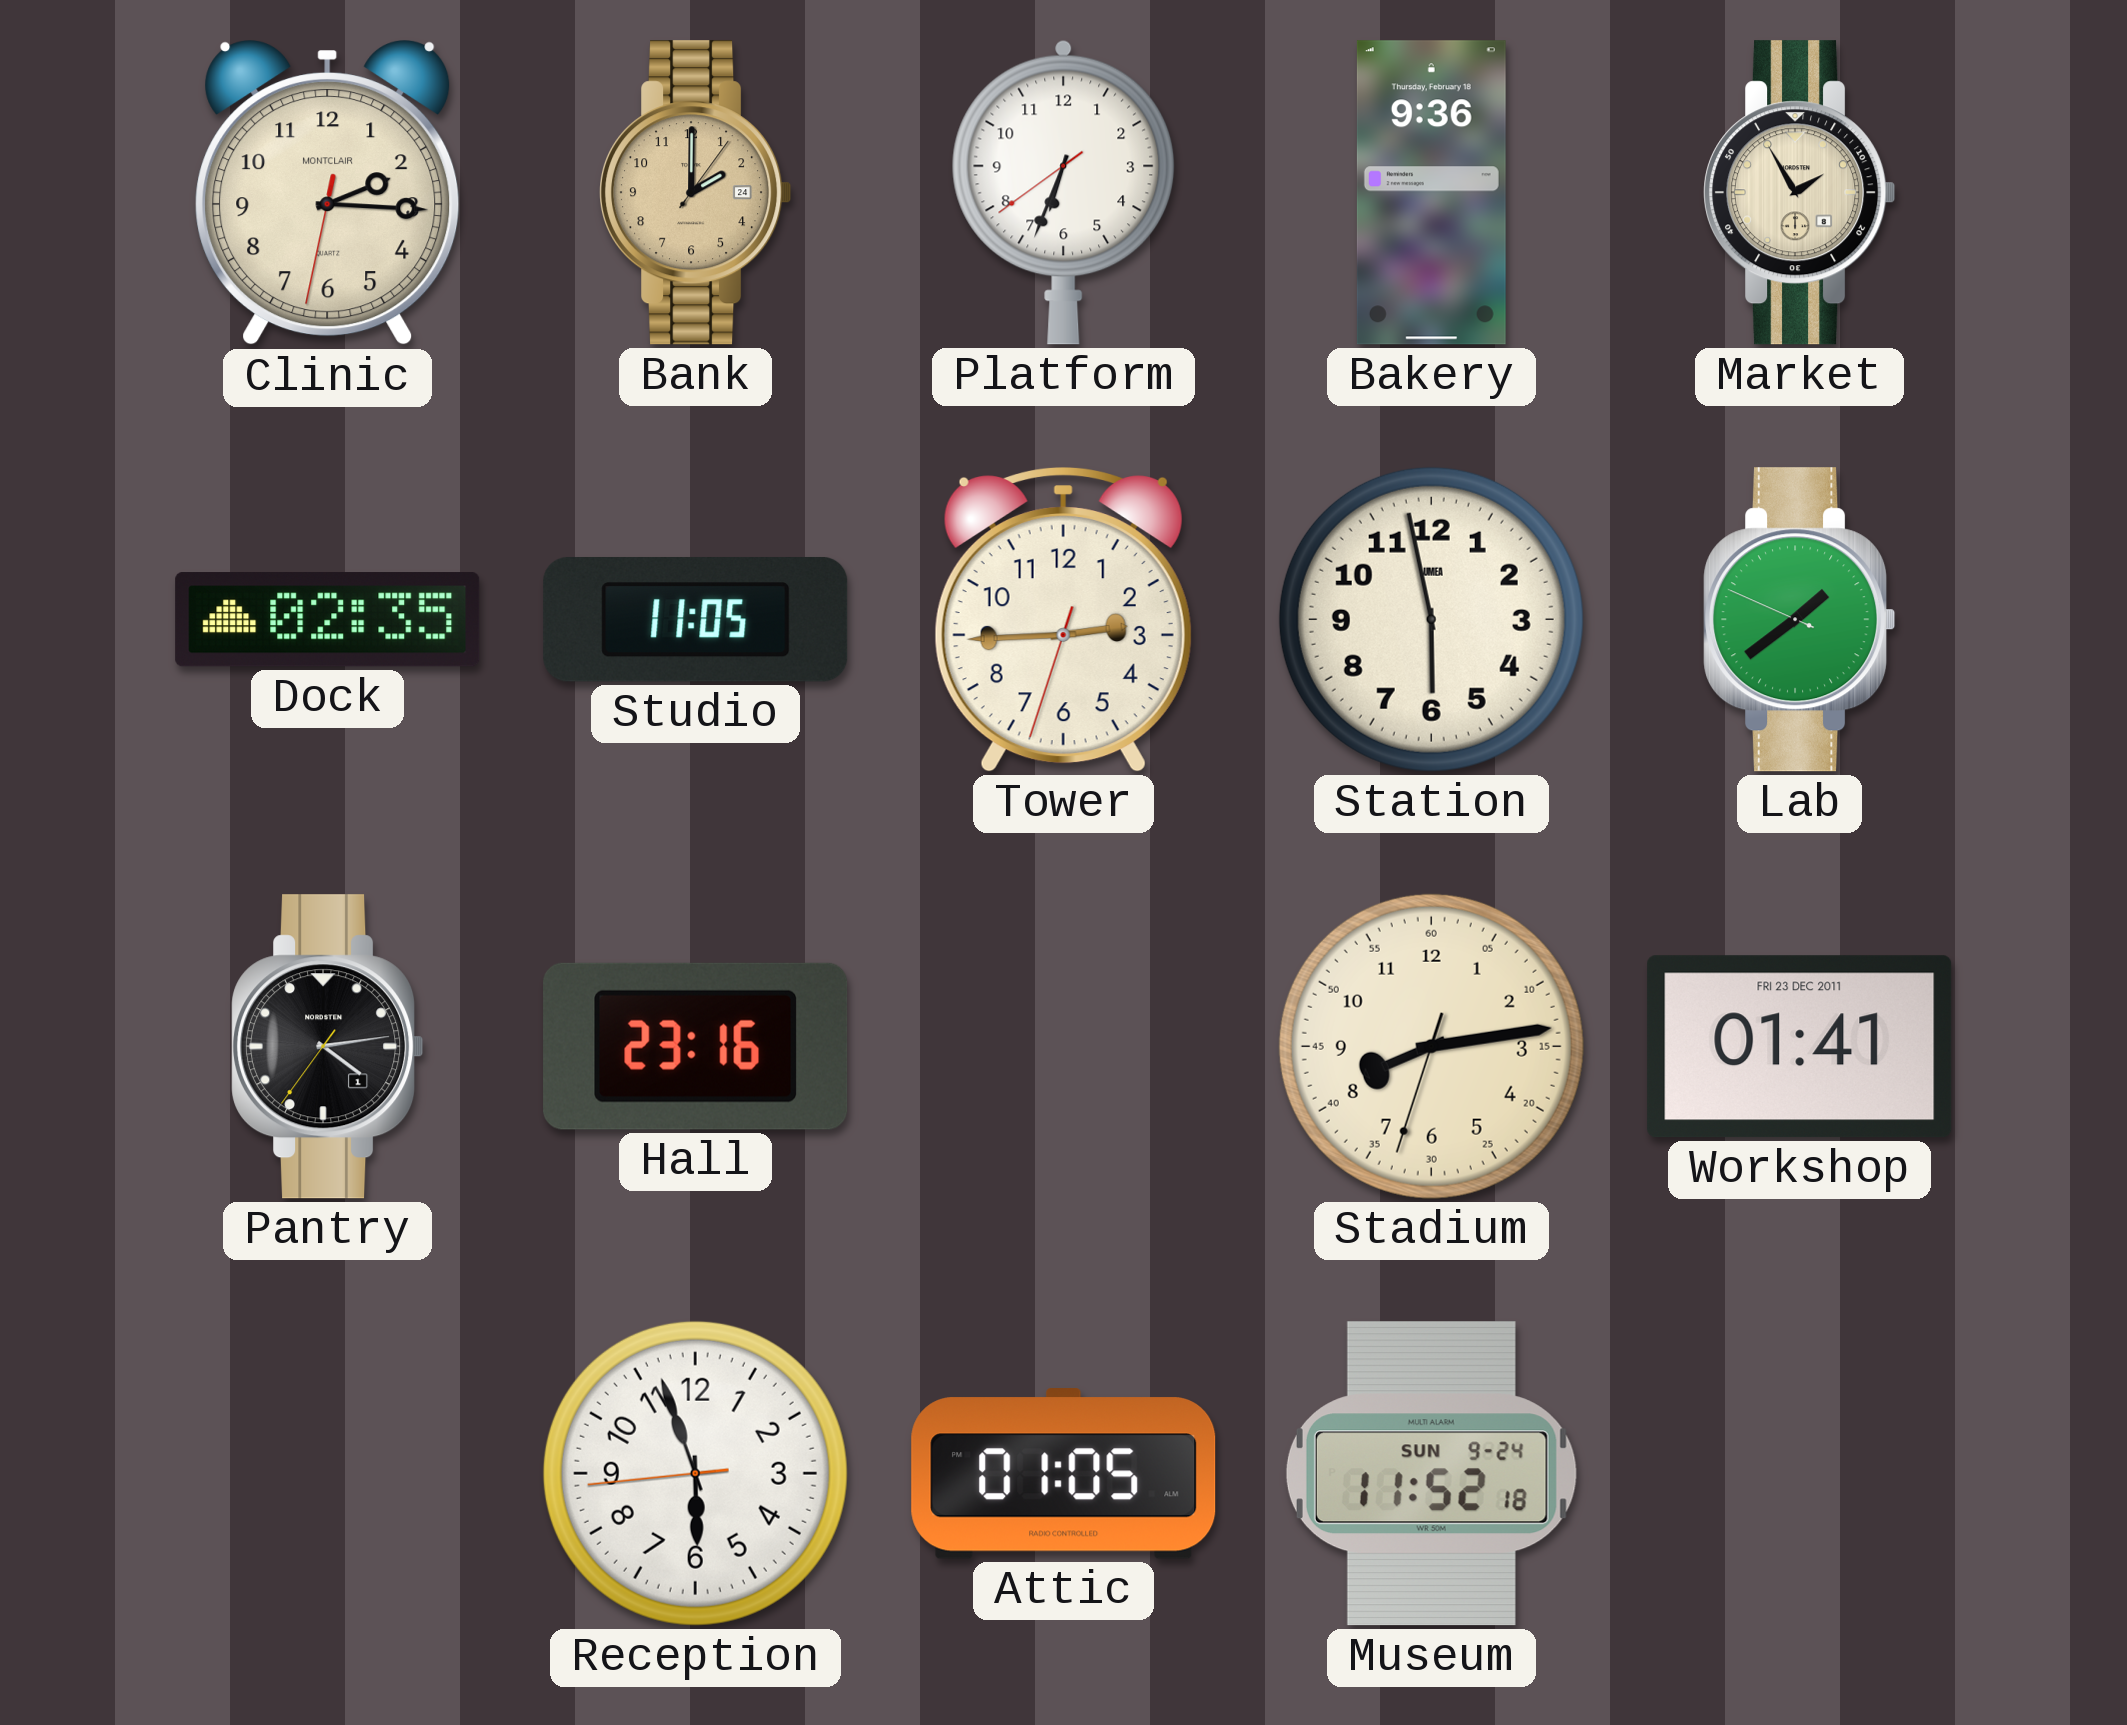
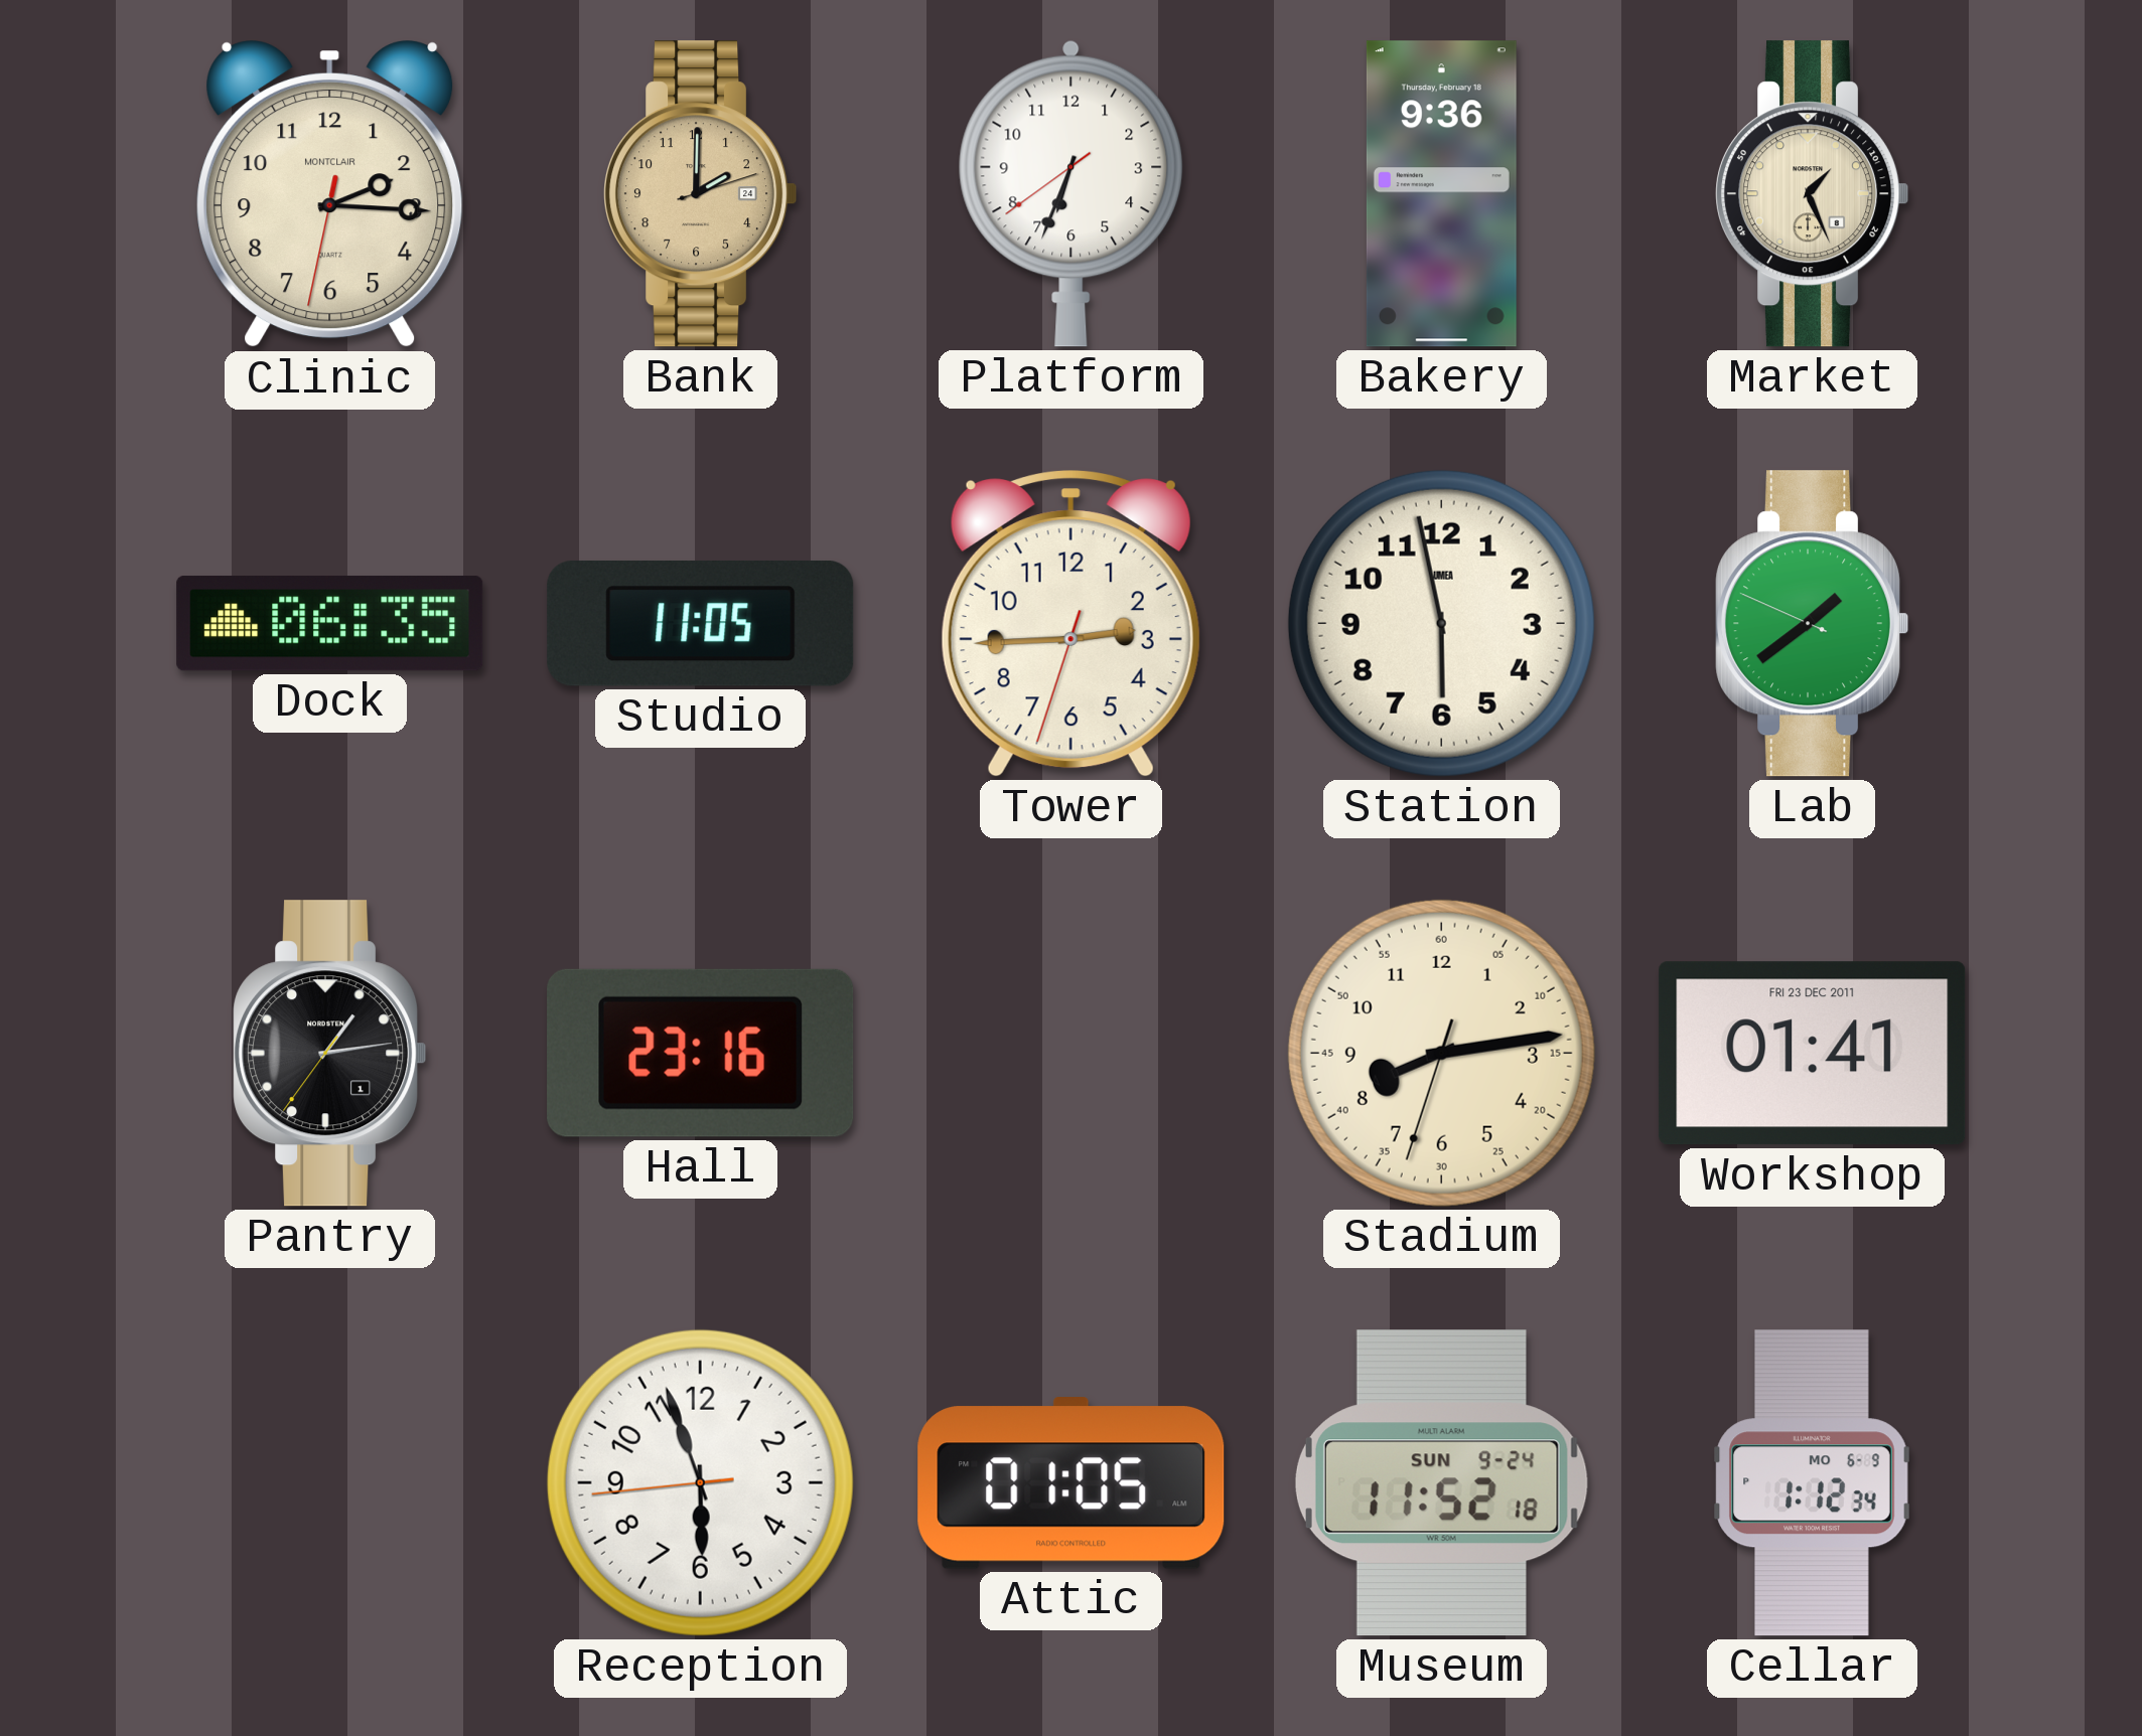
Bank: 2:00:06 -> 2:00:12
Market: 1:55 -> 1:26
Dock: 02:35 -> 06:35
Pantry: 4:13 -> 1:13
Cellar: none -> 1:12
